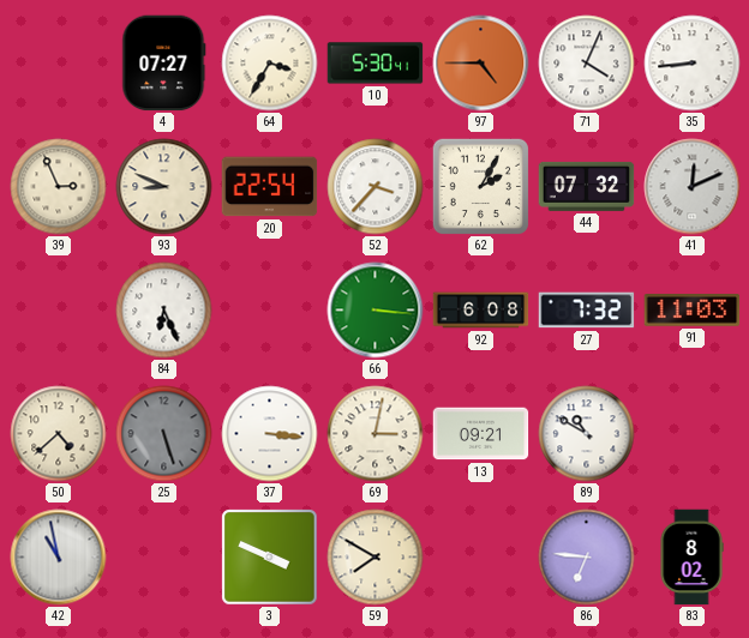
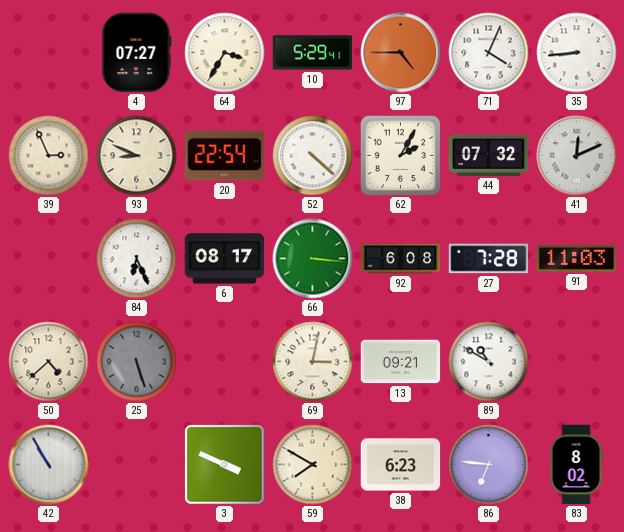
10: 5:30 -> 5:29
52: 3:37 -> 4:22
6: none -> 08:17
27: 7:32 -> 7:28
37: 3:16 -> none
42: 10:58 -> 10:55
38: none -> 6:23
